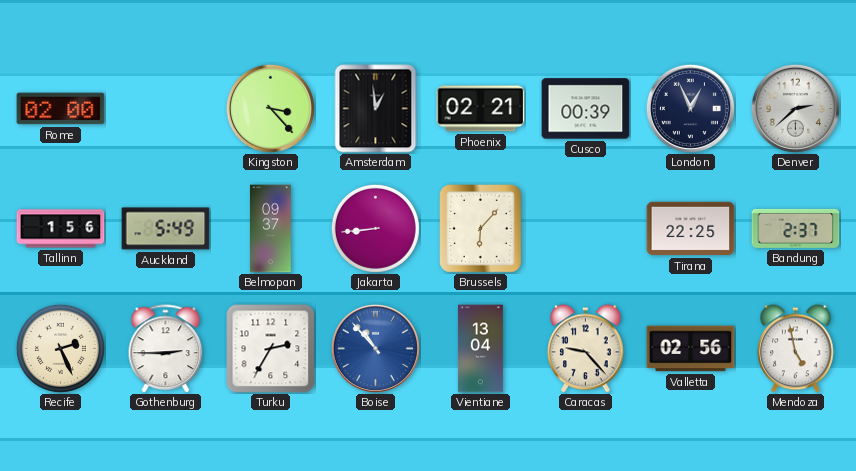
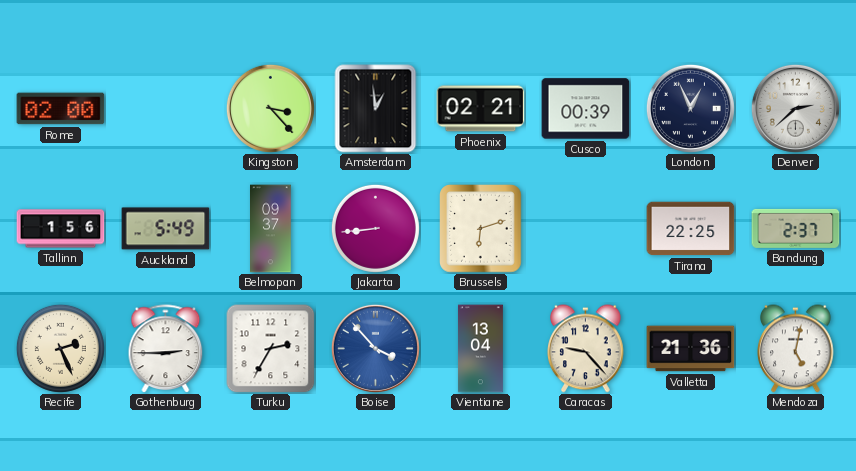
Brussels: 6:07 -> 6:12
Boise: 10:53 -> 3:53
Valletta: 02:56 -> 21:36
Mendoza: 4:58 -> 5:02
